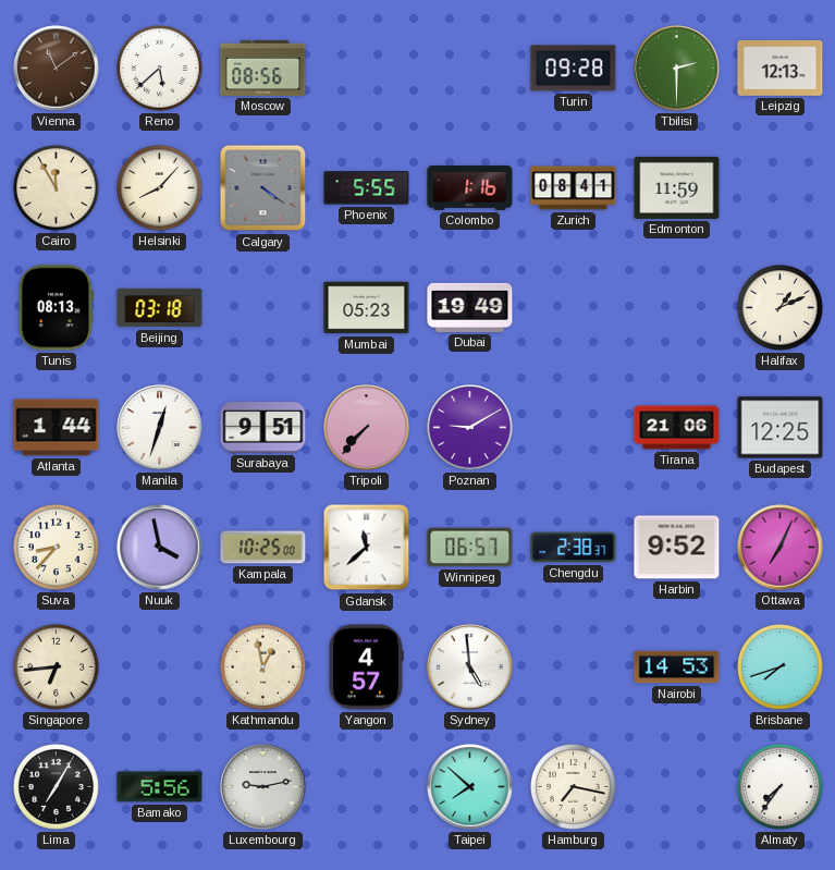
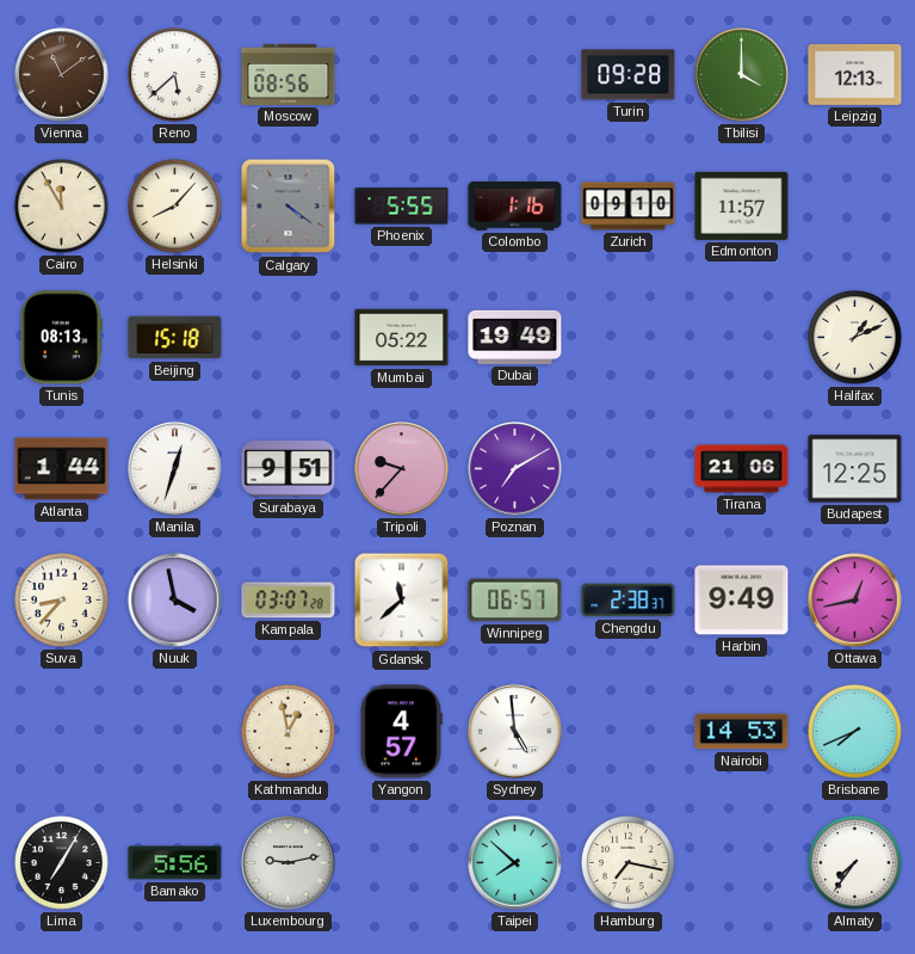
Tbilisi: 2:30 -> 4:00
Zurich: 08:41 -> 09:10
Edmonton: 11:59 -> 11:57
Beijing: 03:18 -> 15:18
Mumbai: 05:23 -> 05:22
Tripoli: 7:37 -> 9:37
Poznan: 9:10 -> 7:10
Kampala: 10:25 -> 03:07
Harbin: 9:52 -> 9:49
Ottawa: 7:04 -> 12:43
Singapore: 6:44 -> none
Brisbane: 7:42 -> 7:41
